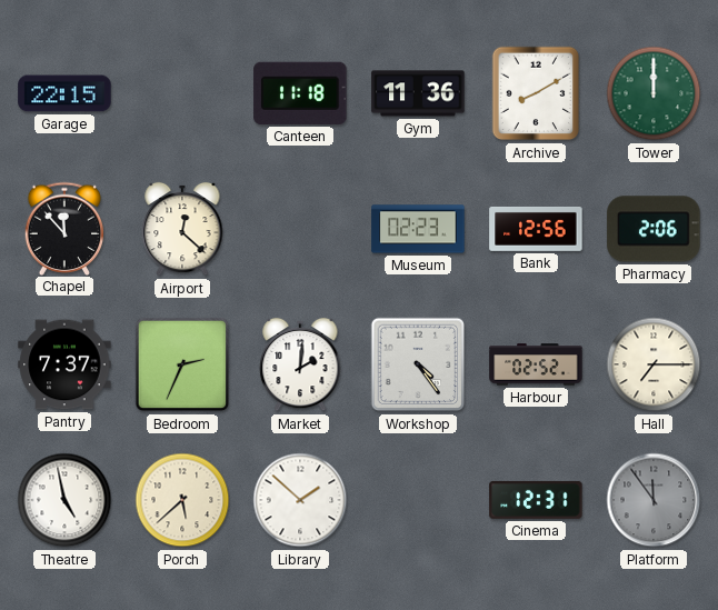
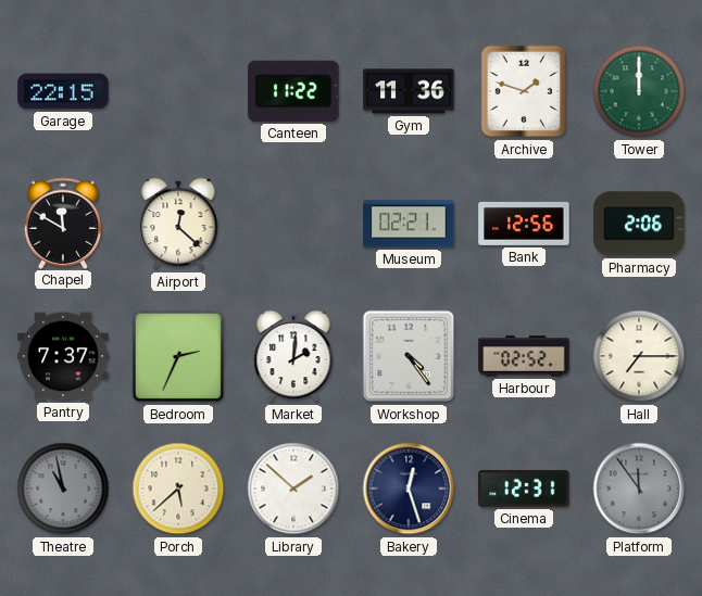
Canteen: 11:18 -> 11:22
Archive: 8:10 -> 1:48
Chapel: 11:53 -> 11:50
Museum: 02:23 -> 02:21
Theatre: 4:58 -> 10:58
Theatre dial: white -> grey
Bakery: none -> 12:27
